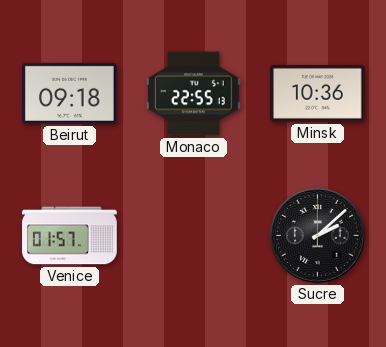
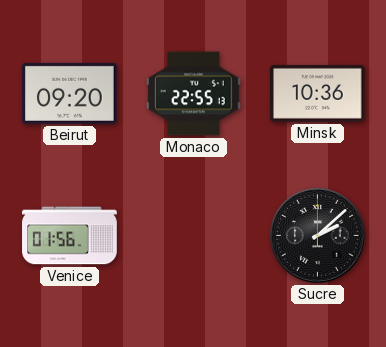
Beirut: 09:18 -> 09:20
Venice: 01:57 -> 01:56
